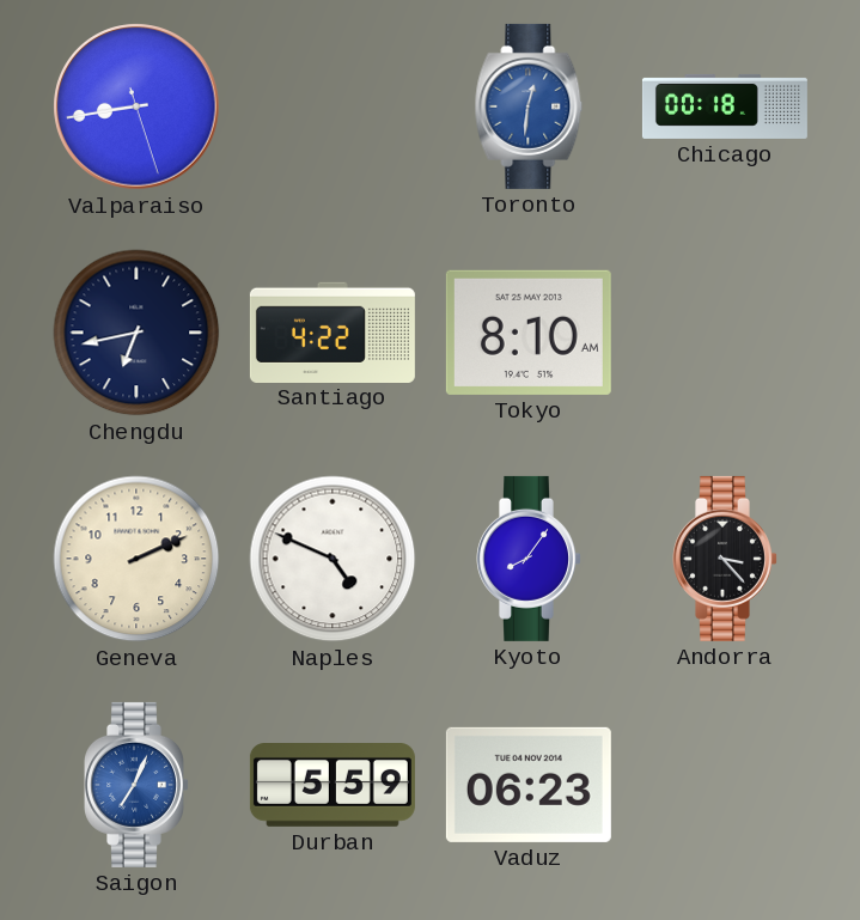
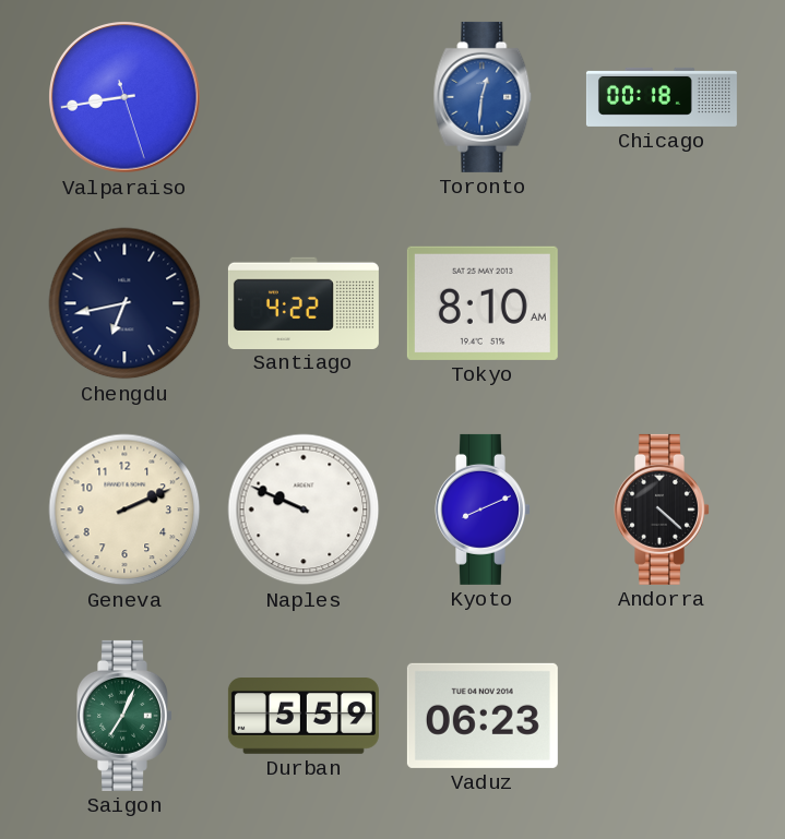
Naples: 4:49 -> 9:49
Kyoto: 8:06 -> 8:11
Andorra: 3:23 -> 4:22
Saigon dial: blue -> green
